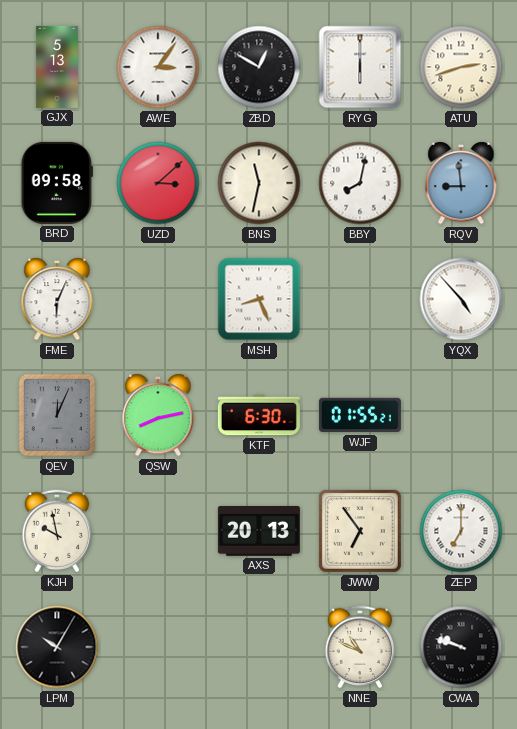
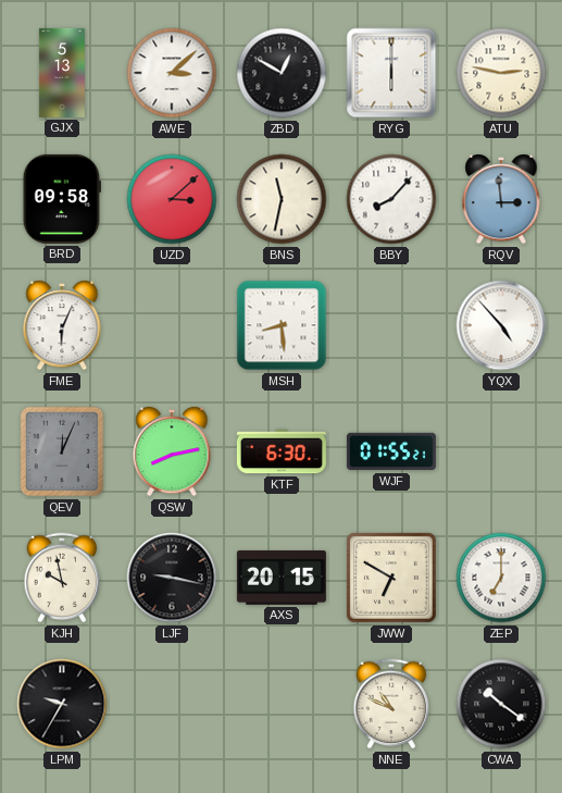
AWE: 3:06 -> 3:08
ATU: 2:42 -> 2:47
BBY: 8:02 -> 8:07
RQV: 8:59 -> 2:59
MSH: 8:26 -> 8:29
LJF: none -> 9:17
AXS: 20:13 -> 20:15
JWW: 6:54 -> 6:50
LPM: 10:05 -> 9:35
CWA: 9:48 -> 10:21
